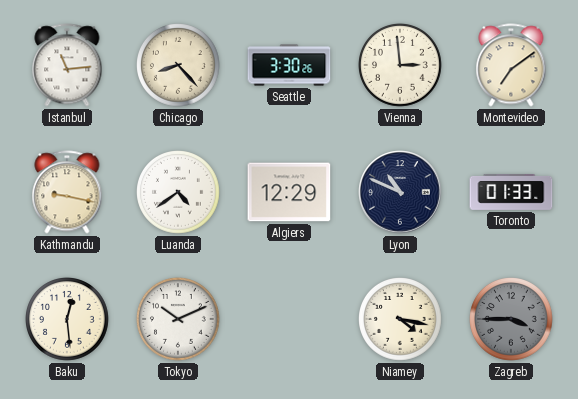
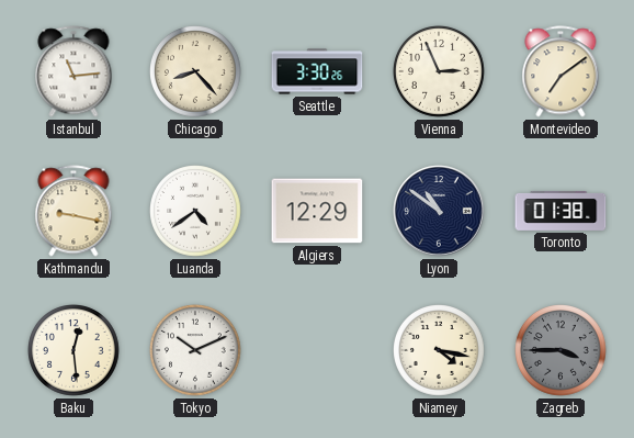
Vienna: 2:59 -> 2:56
Lyon: 10:49 -> 10:51
Toronto: 01:33 -> 01:38
